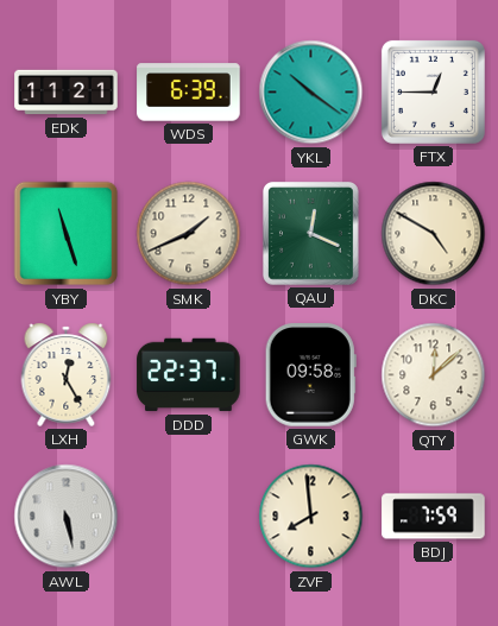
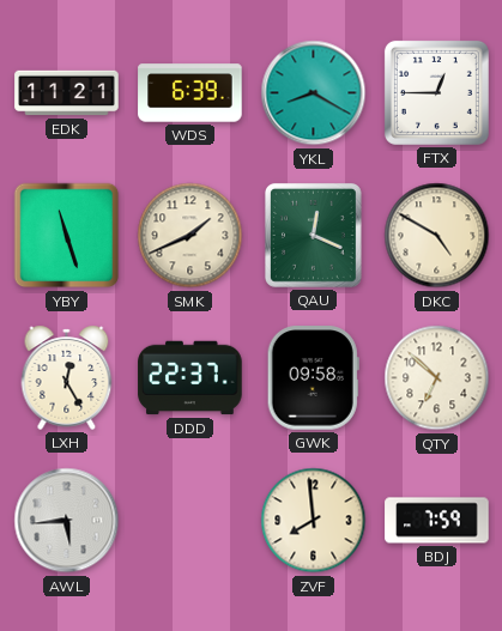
YKL: 10:21 -> 8:20
QTY: 12:08 -> 6:52
AWL: 5:28 -> 5:44
